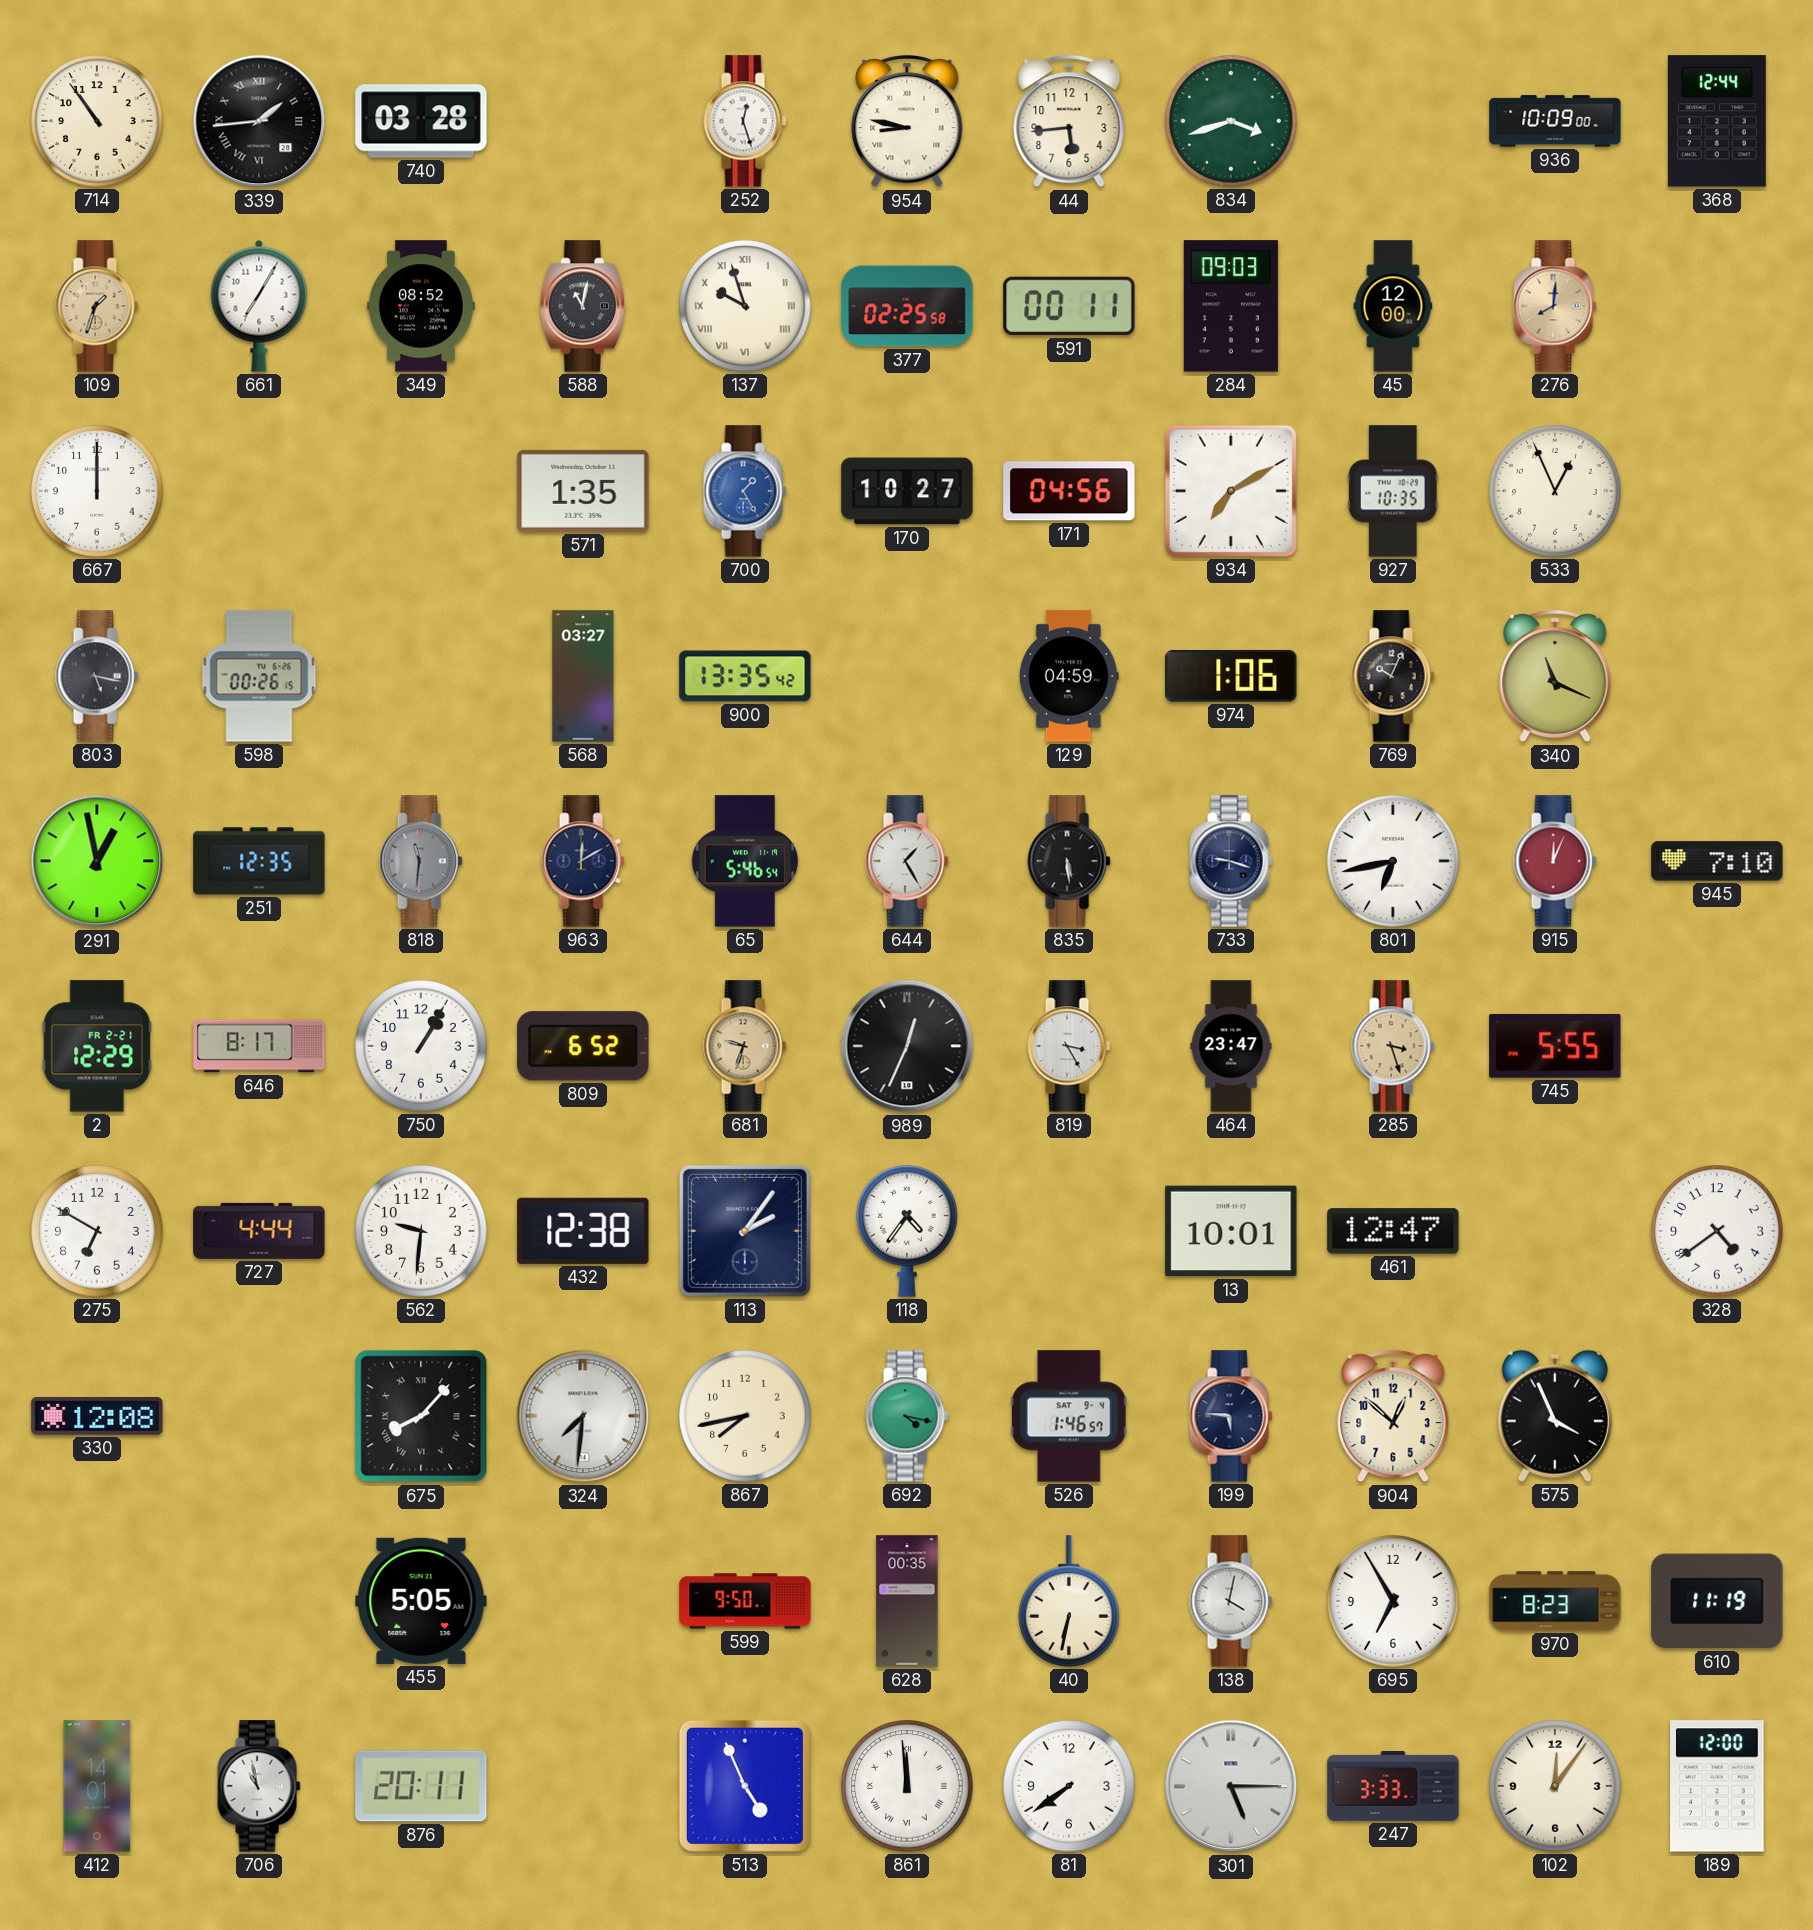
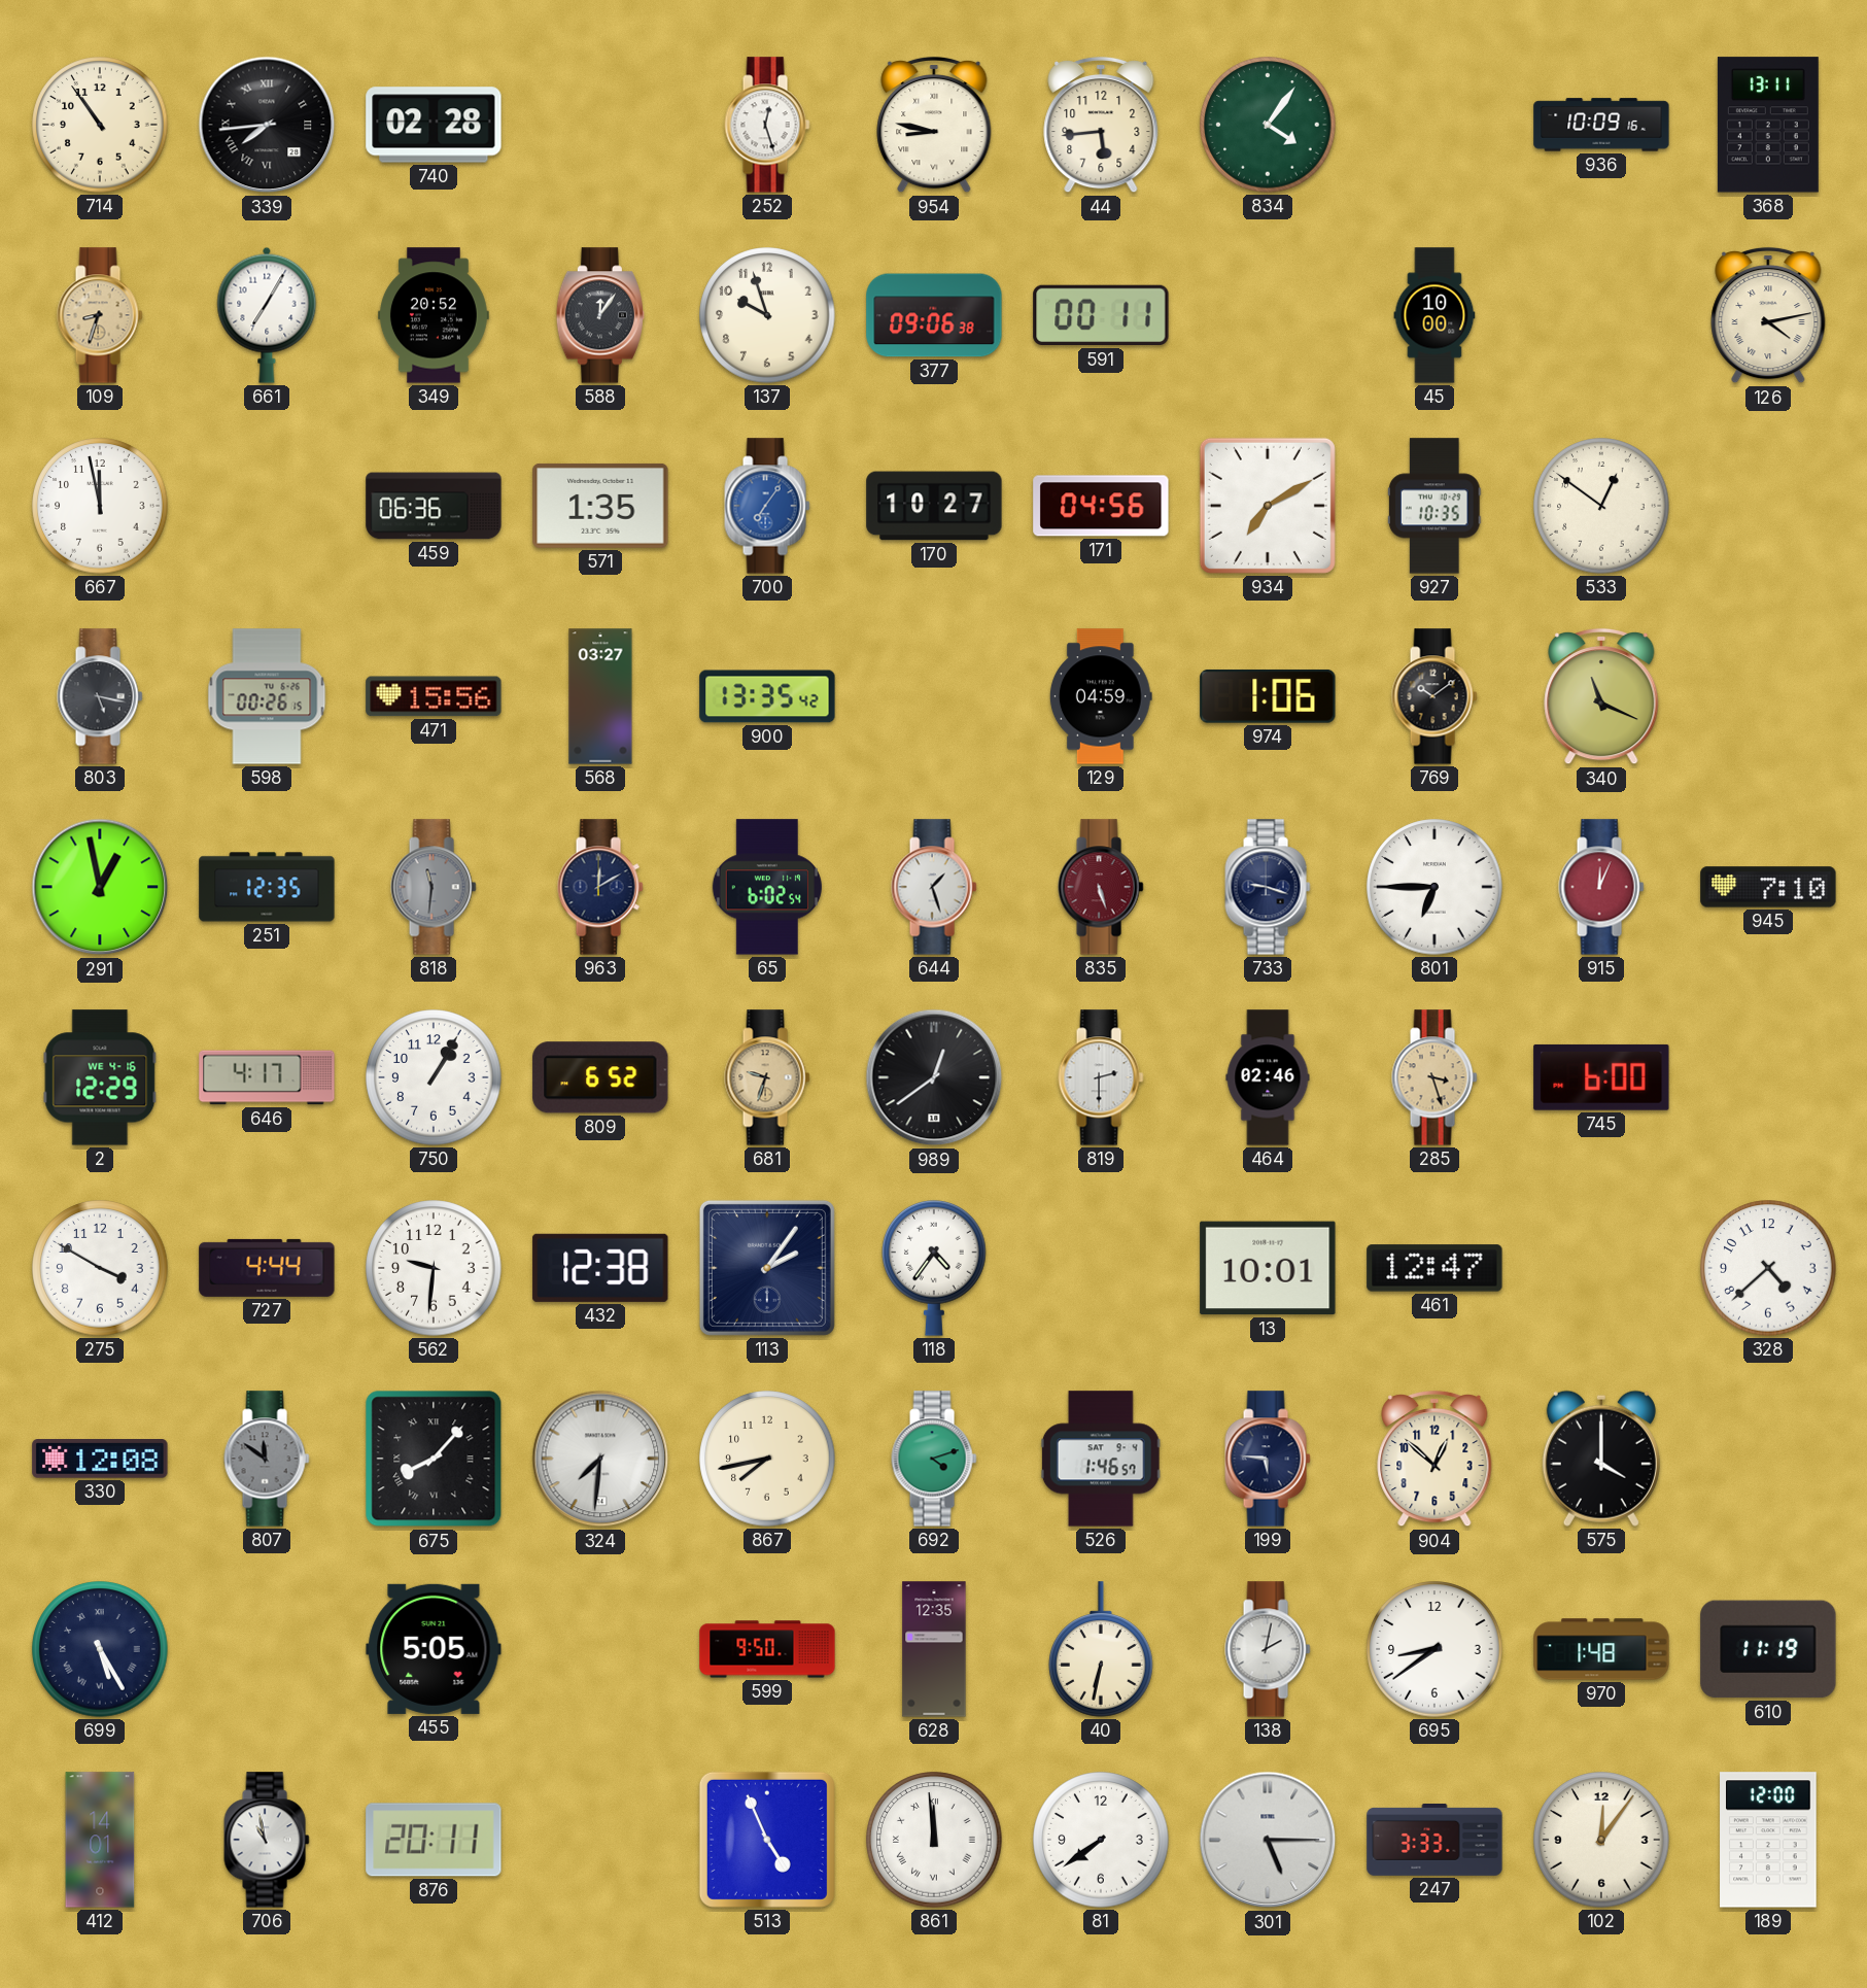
339: 1:44 -> 7:44
740: 03:28 -> 02:28
834: 3:42 -> 4:06
936: 10:09:00 -> 10:09:16
368: 12:44 -> 13:11
109: 1:33 -> 8:33
349: 08:52 -> 20:52
588: 11:02 -> 12:06
137 numerals: Roman -> Arabic
377: 02:25 -> 09:06
284: 09:03 -> none
45: 12:00 -> 10:00
276: 8:01 -> none
126: none -> 4:13
667: 12:00 -> 11:58
459: none -> 06:36
700: 1:25 -> 7:06
533: 12:56 -> 12:51
471: none -> 15:56
769: 10:04 -> 10:09
65: 5:46 -> 6:02
644: 1:25 -> 1:27
835: 5:29 -> 5:27
835 dial: black -> burgundy
801: 6:43 -> 6:45
2 date: FR 2-21 -> WE 4-16
646: 8:17 -> 4:17
989: 12:34 -> 12:39
819: 3:25 -> 2:30
464: 23:47 -> 02:46
745: 5:55 -> 6:00
275: 6:50 -> 3:50
328: 4:39 -> 4:38
807: none -> 11:51
692: 4:17 -> 4:12
575: 3:56 -> 4:00
699: none -> 5:25
628: 00:35 -> 12:35
138: 4:02 -> 2:02
695: 6:55 -> 8:39
970: 8:23 -> 1:48
